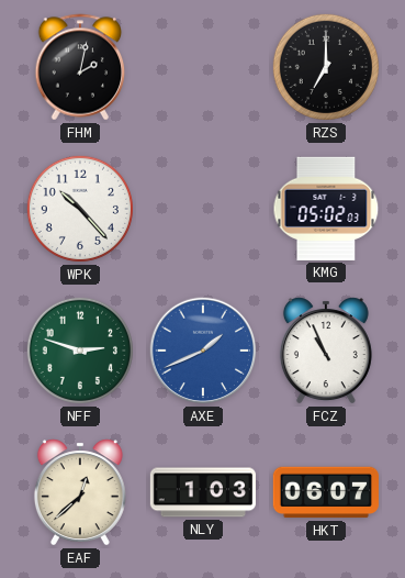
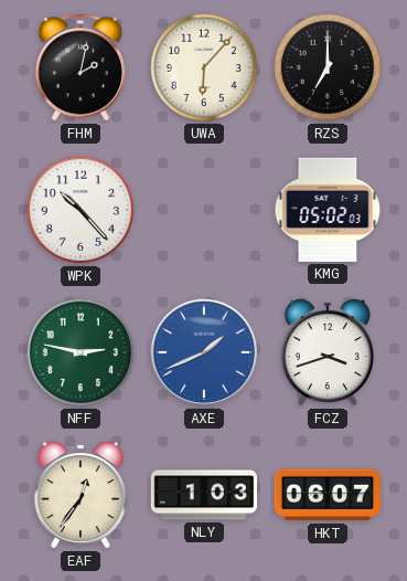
UWA: none -> 6:07
NFF: 2:48 -> 2:47
FCZ: 10:56 -> 3:42
EAF: 12:38 -> 12:36
